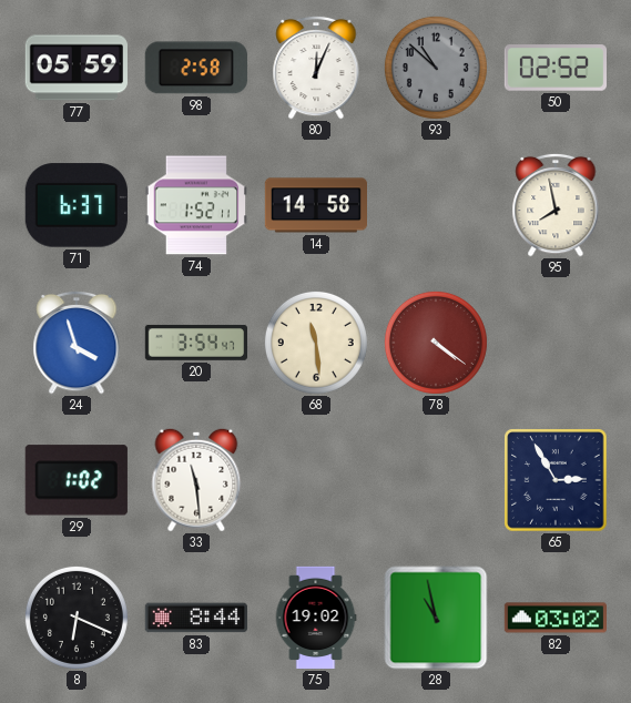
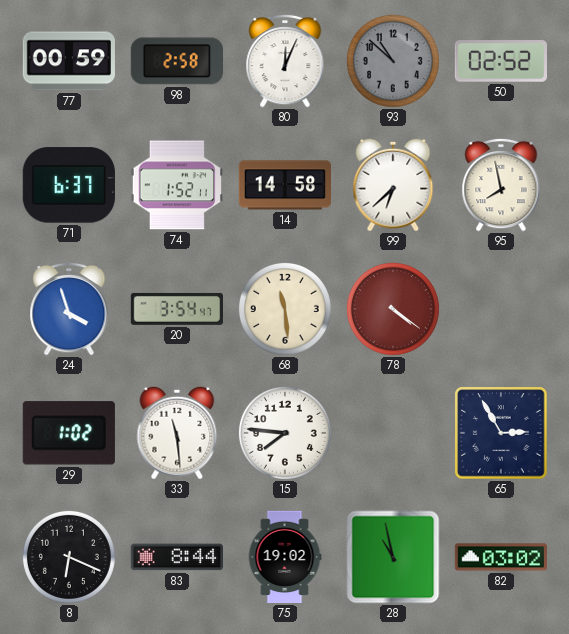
77: 05:59 -> 00:59
99: none -> 6:38
15: none -> 7:46
